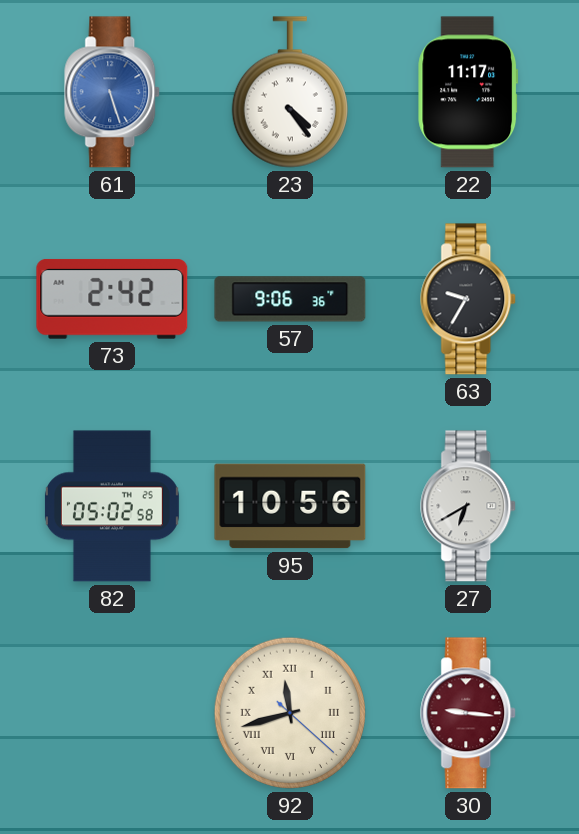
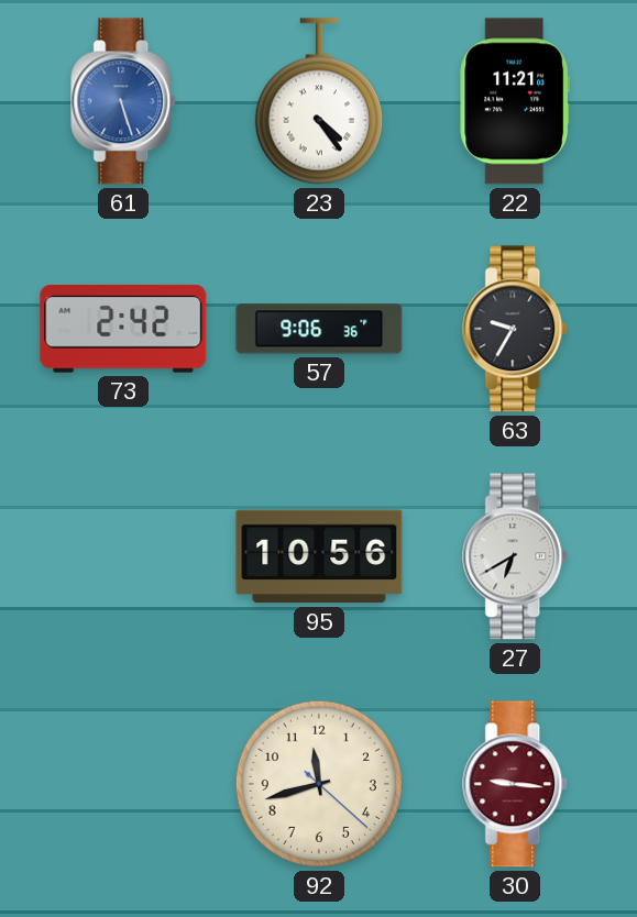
22: 11:17 -> 11:21
82: 05:02 -> none
92 numerals: Roman -> Arabic
